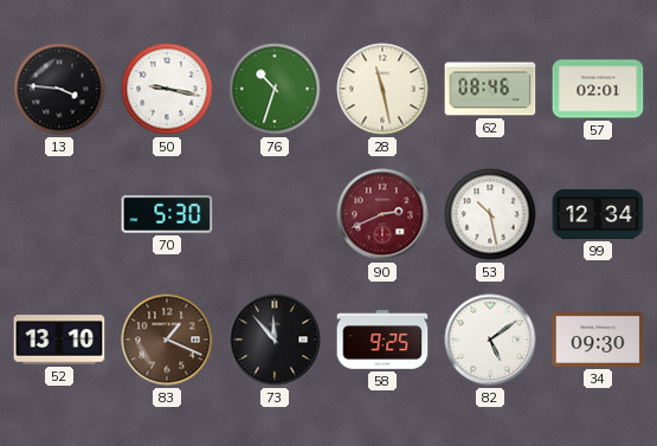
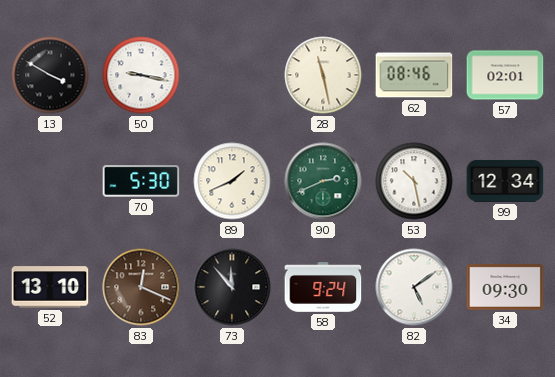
13: 3:46 -> 3:50
76: 10:33 -> none
89: none -> 1:41
90 dial: burgundy -> green
83: 1:19 -> 12:19
58: 9:25 -> 9:24
